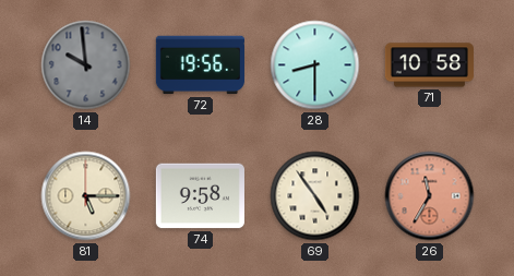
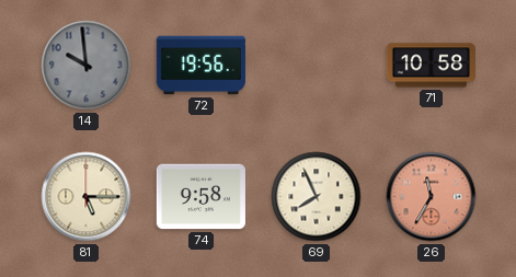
28: 8:30 -> none
69: 4:54 -> 7:56
